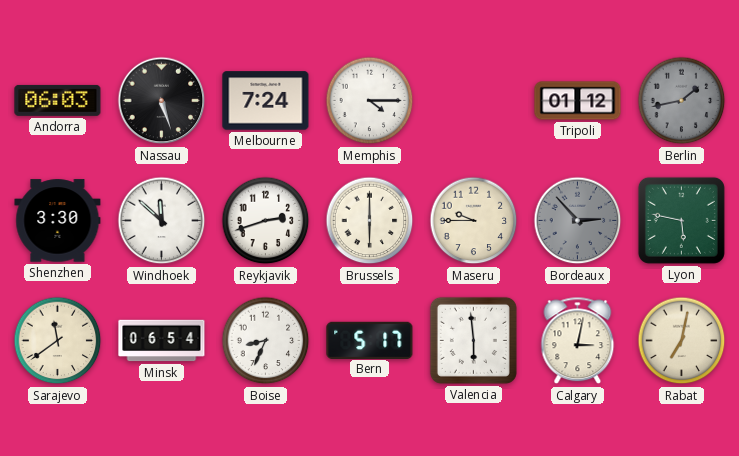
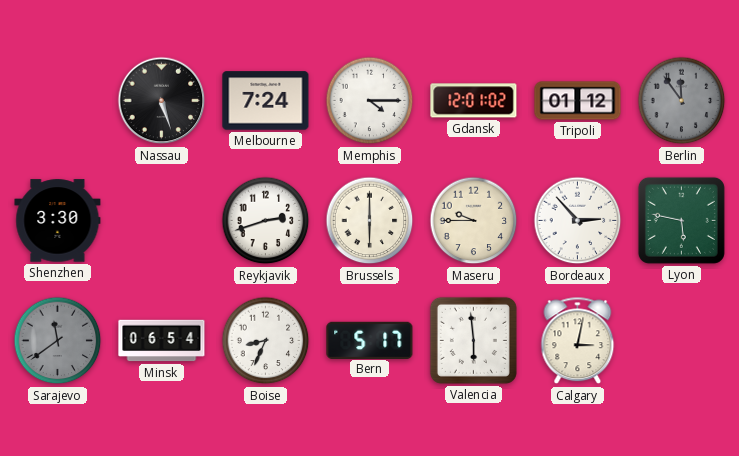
Andorra: 06:03 -> none
Gdansk: none -> 12:01
Berlin: 1:43 -> 11:54
Windhoek: 11:52 -> none
Bordeaux dial: grey -> white
Sarajevo dial: cream -> grey
Rabat: 7:02 -> none
